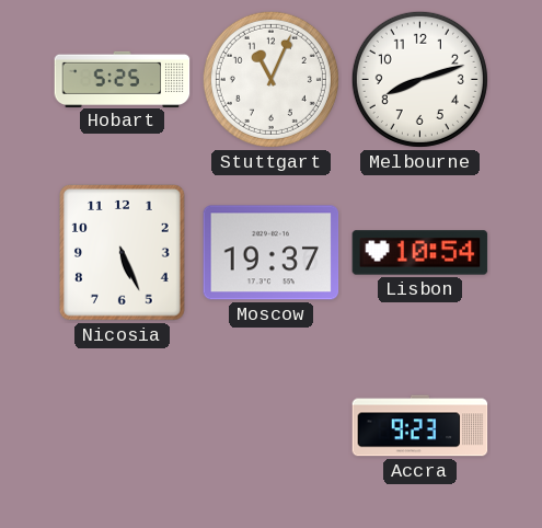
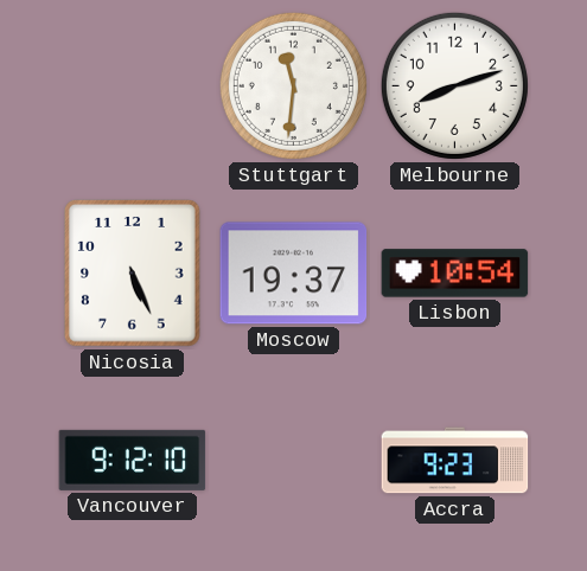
Hobart: 5:25 -> none
Stuttgart: 11:04 -> 11:31
Vancouver: none -> 9:12
